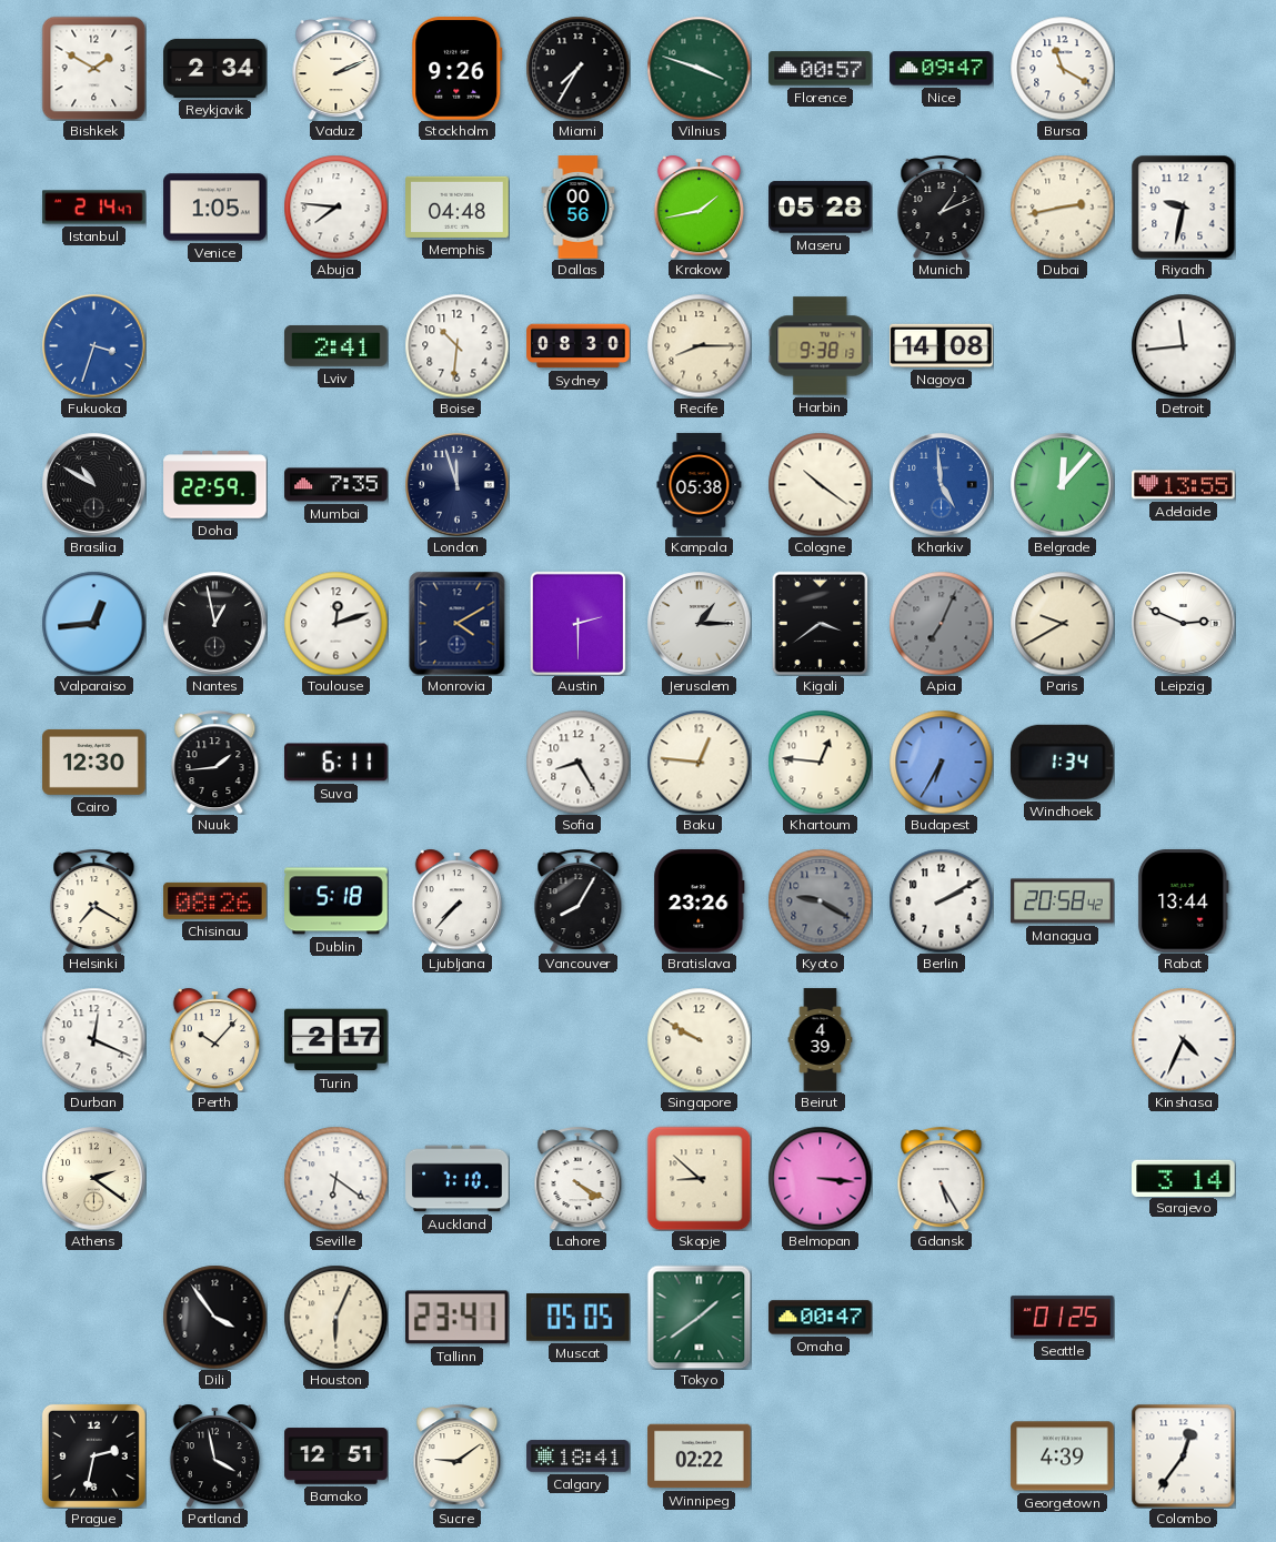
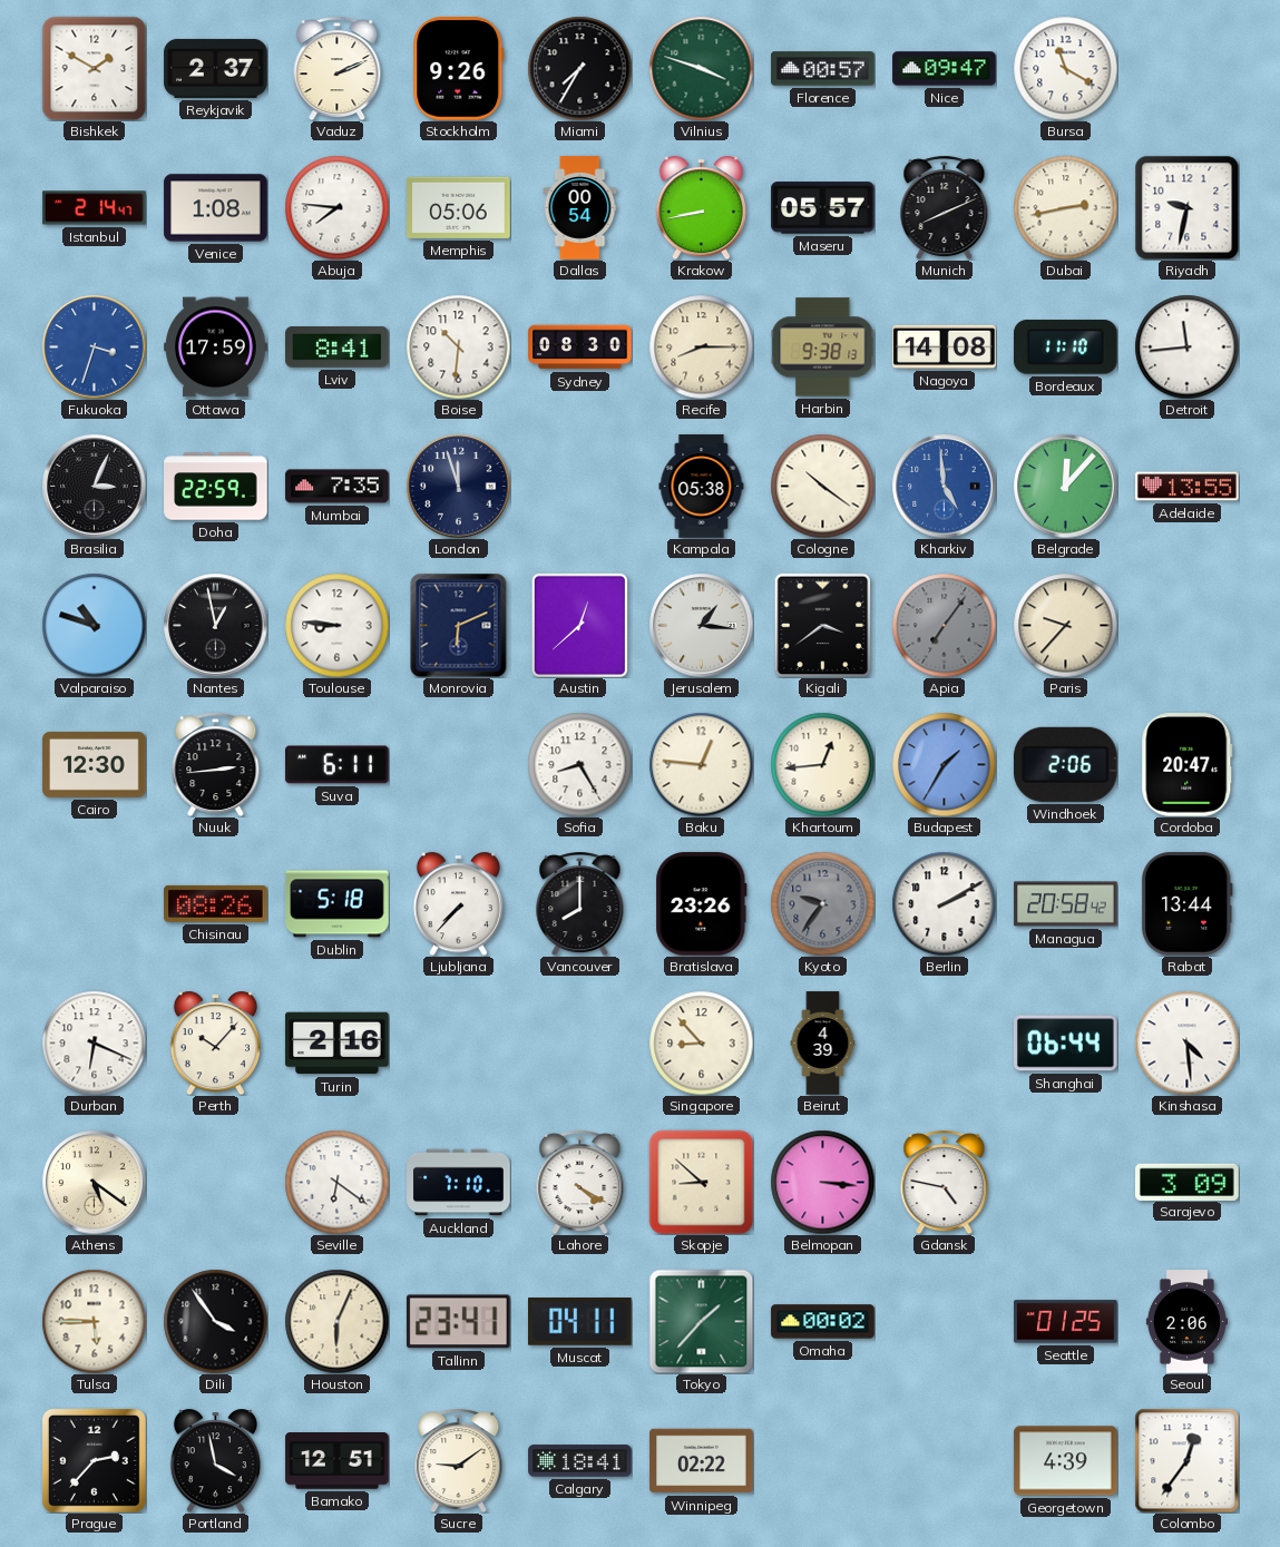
Reykjavik: 2:34 -> 2:37
Venice: 1:05 -> 1:08
Memphis: 04:48 -> 05:06
Dallas: 00:56 -> 00:54
Krakow: 1:43 -> 8:43
Maseru: 05:28 -> 05:57
Munich: 1:11 -> 8:11
Ottawa: none -> 17:59
Lviv: 2:41 -> 8:41
Bordeaux: none -> 11:10
Brasilia: 10:50 -> 3:04
Valparaiso: 12:44 -> 10:48
Toulouse: 12:12 -> 8:46
Monrovia: 4:10 -> 6:11
Austin: 2:30 -> 12:38
Jerusalem: 1:15 -> 1:16
Apia: 7:04 -> 7:06
Paris: 9:40 -> 9:37
Leipzig: 2:49 -> none
Nuuk: 1:44 -> 2:44
Khartoum: 12:46 -> 12:44
Budapest: 6:35 -> 1:35
Windhoek: 1:34 -> 2:06
Cordoba: none -> 20:47
Helsinki: 7:20 -> none
Vancouver: 8:05 -> 8:00
Kyoto: 9:20 -> 9:36
Durban: 12:19 -> 6:19
Turin: 2:17 -> 2:16
Singapore: 9:50 -> 8:53
Shanghai: none -> 06:44
Kinshasa: 4:34 -> 4:29
Athens: 2:21 -> 5:21
Gdansk: 5:25 -> 4:47
Sarajevo: 3:14 -> 3:09
Tulsa: none -> 5:45
Muscat: 05:05 -> 04:11
Tokyo: 1:39 -> 1:37
Omaha: 00:47 -> 00:02
Seoul: none -> 2:06
Prague: 2:32 -> 2:37
